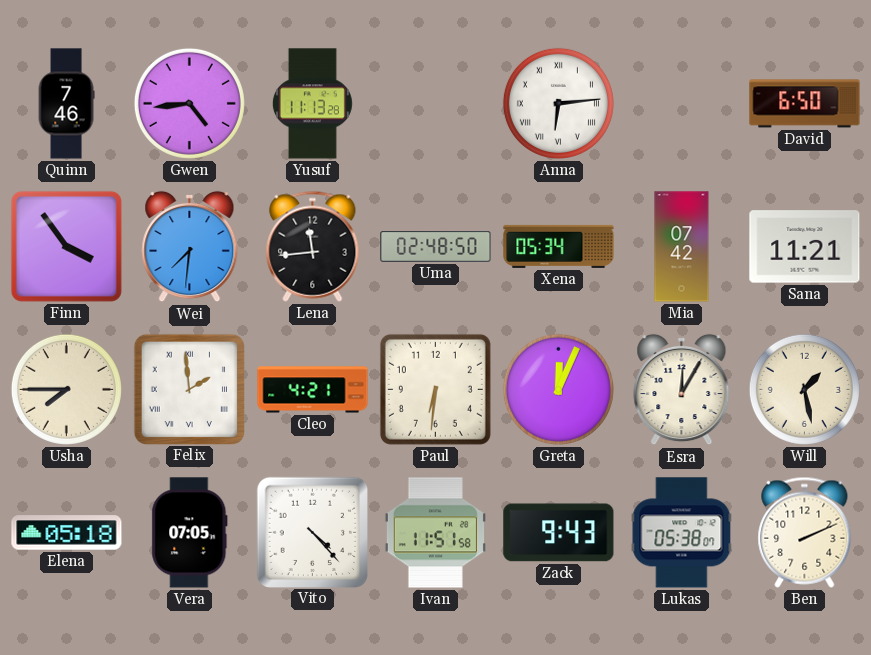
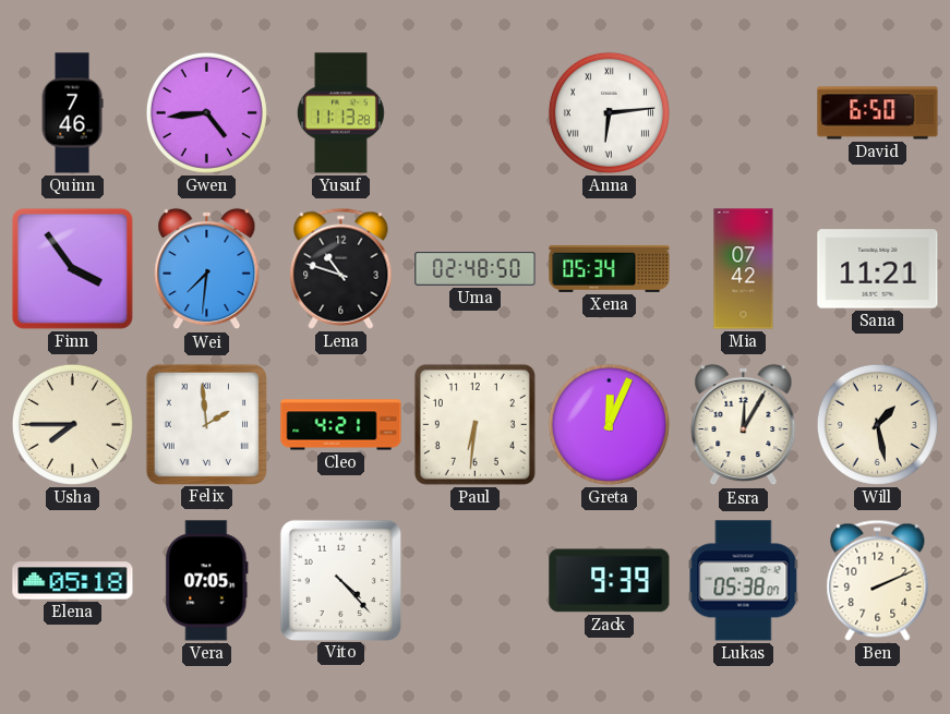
Lena: 11:44 -> 10:48
Ivan: 11:51 -> none
Zack: 9:43 -> 9:39
